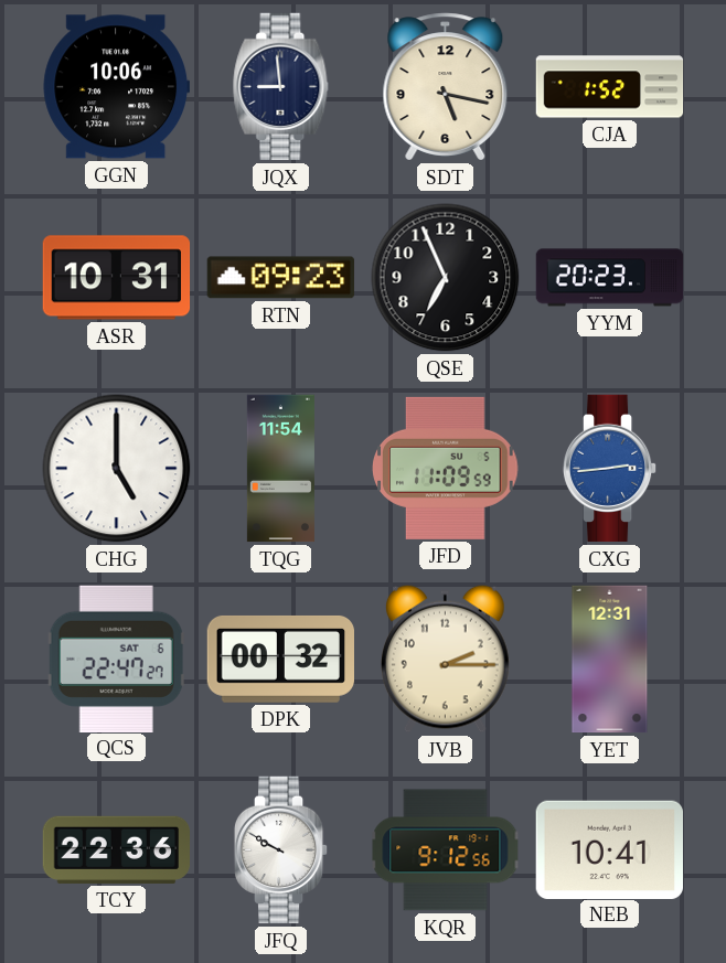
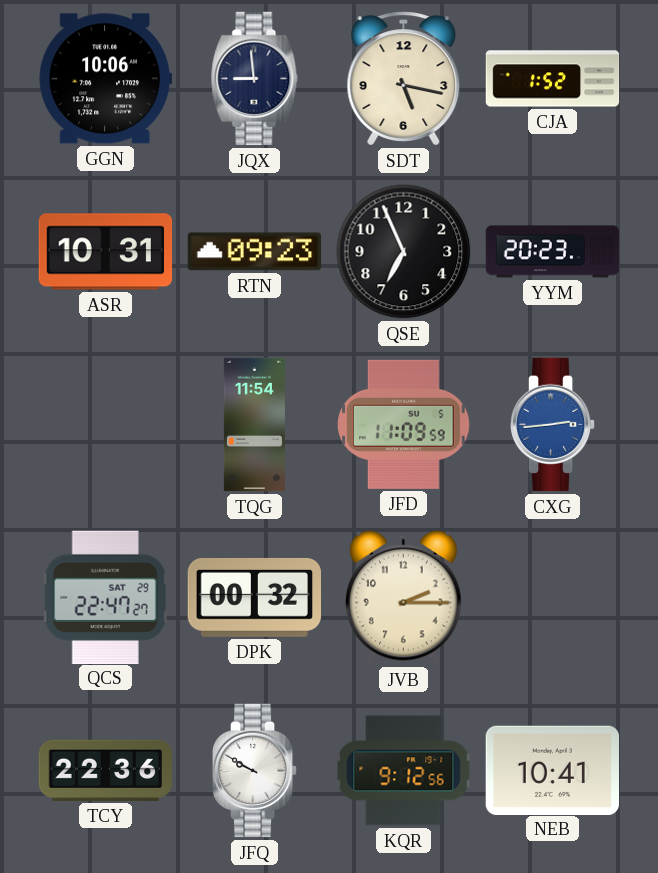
CHG: 5:00 -> none
QCS date: SAT 6 -> SAT 29
YET: 12:31 -> none
